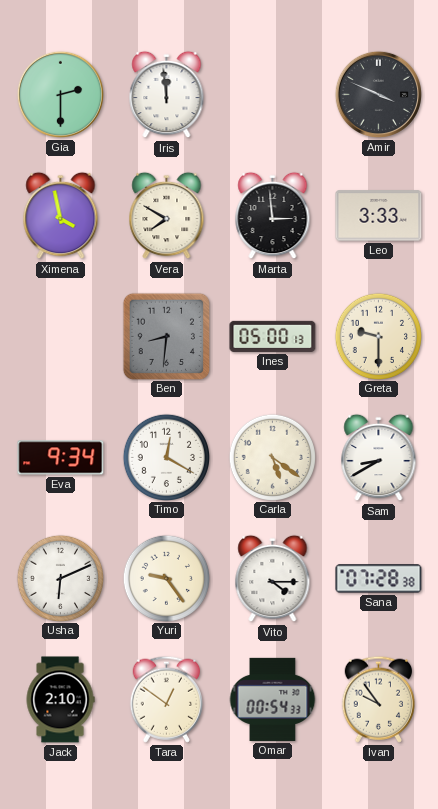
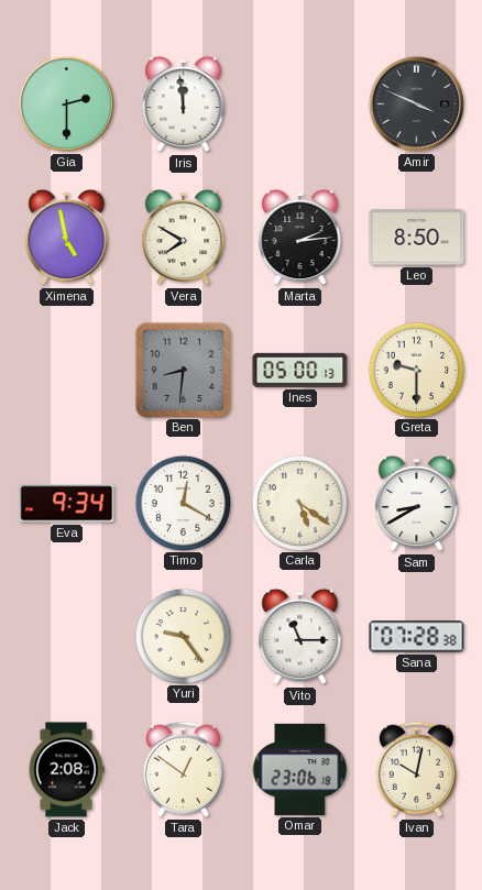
Ximena: 3:58 -> 4:58
Marta: 2:59 -> 2:14
Leo: 3:33 -> 8:50
Usha: 6:11 -> none
Vito: 4:15 -> 11:15
Jack: 2:10 -> 2:08
Omar: 00:54 -> 23:06
Ivan: 9:54 -> 10:02
